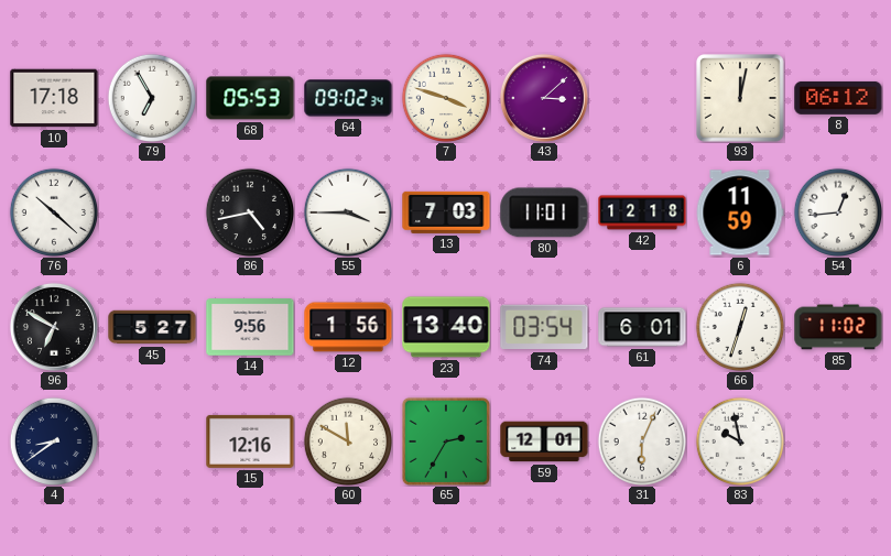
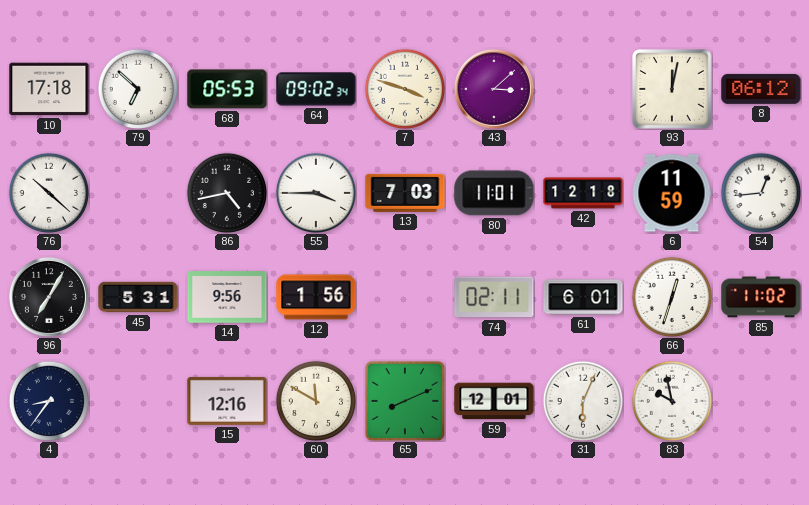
79: 6:55 -> 6:52
96: 6:50 -> 7:05
45: 5:27 -> 5:31
23: 13:40 -> none
74: 03:54 -> 02:11
4: 8:39 -> 8:36
65: 2:35 -> 8:11
